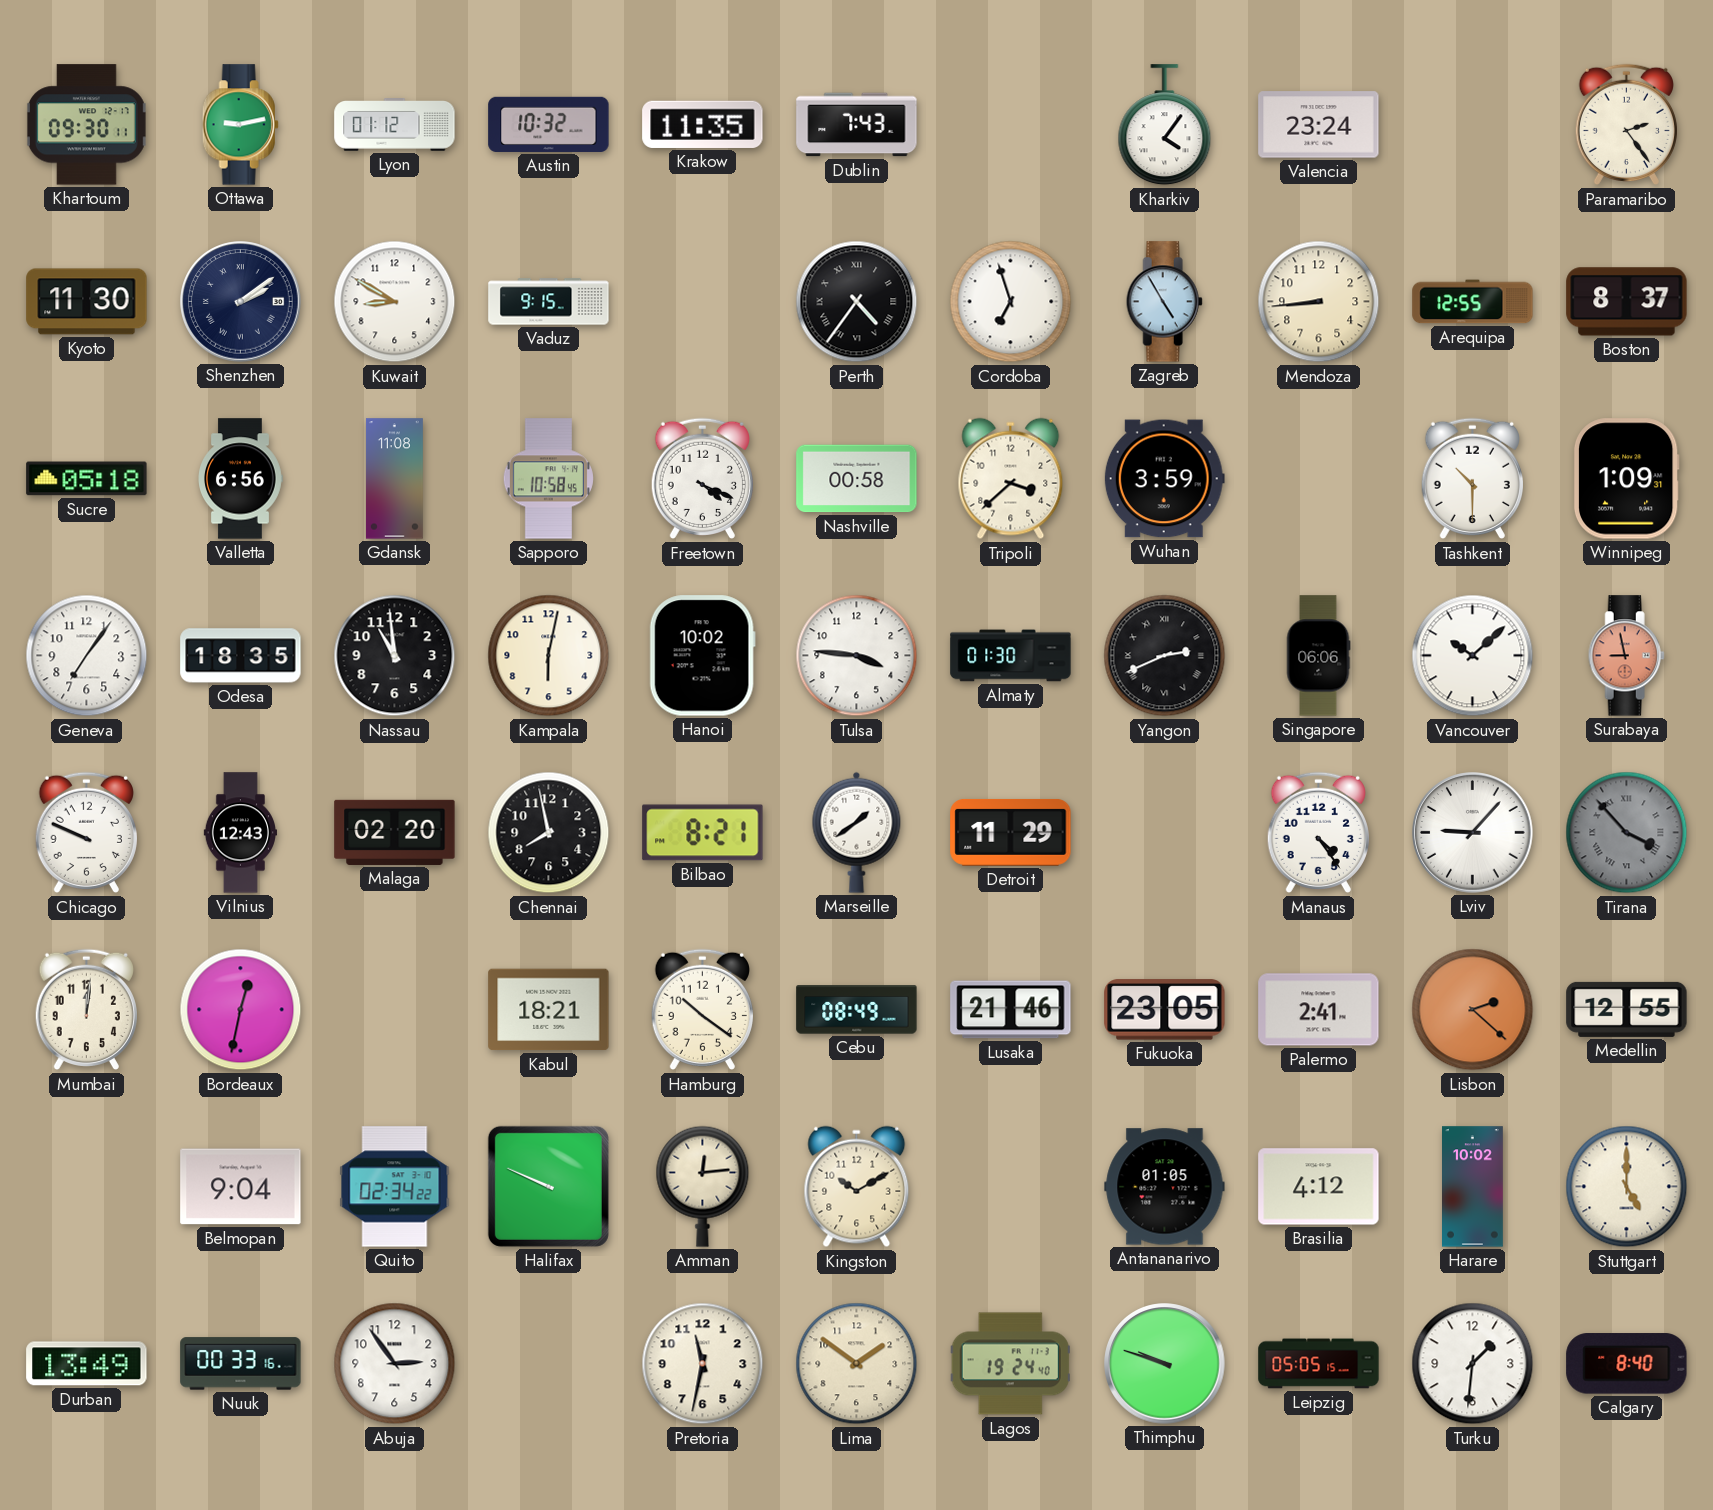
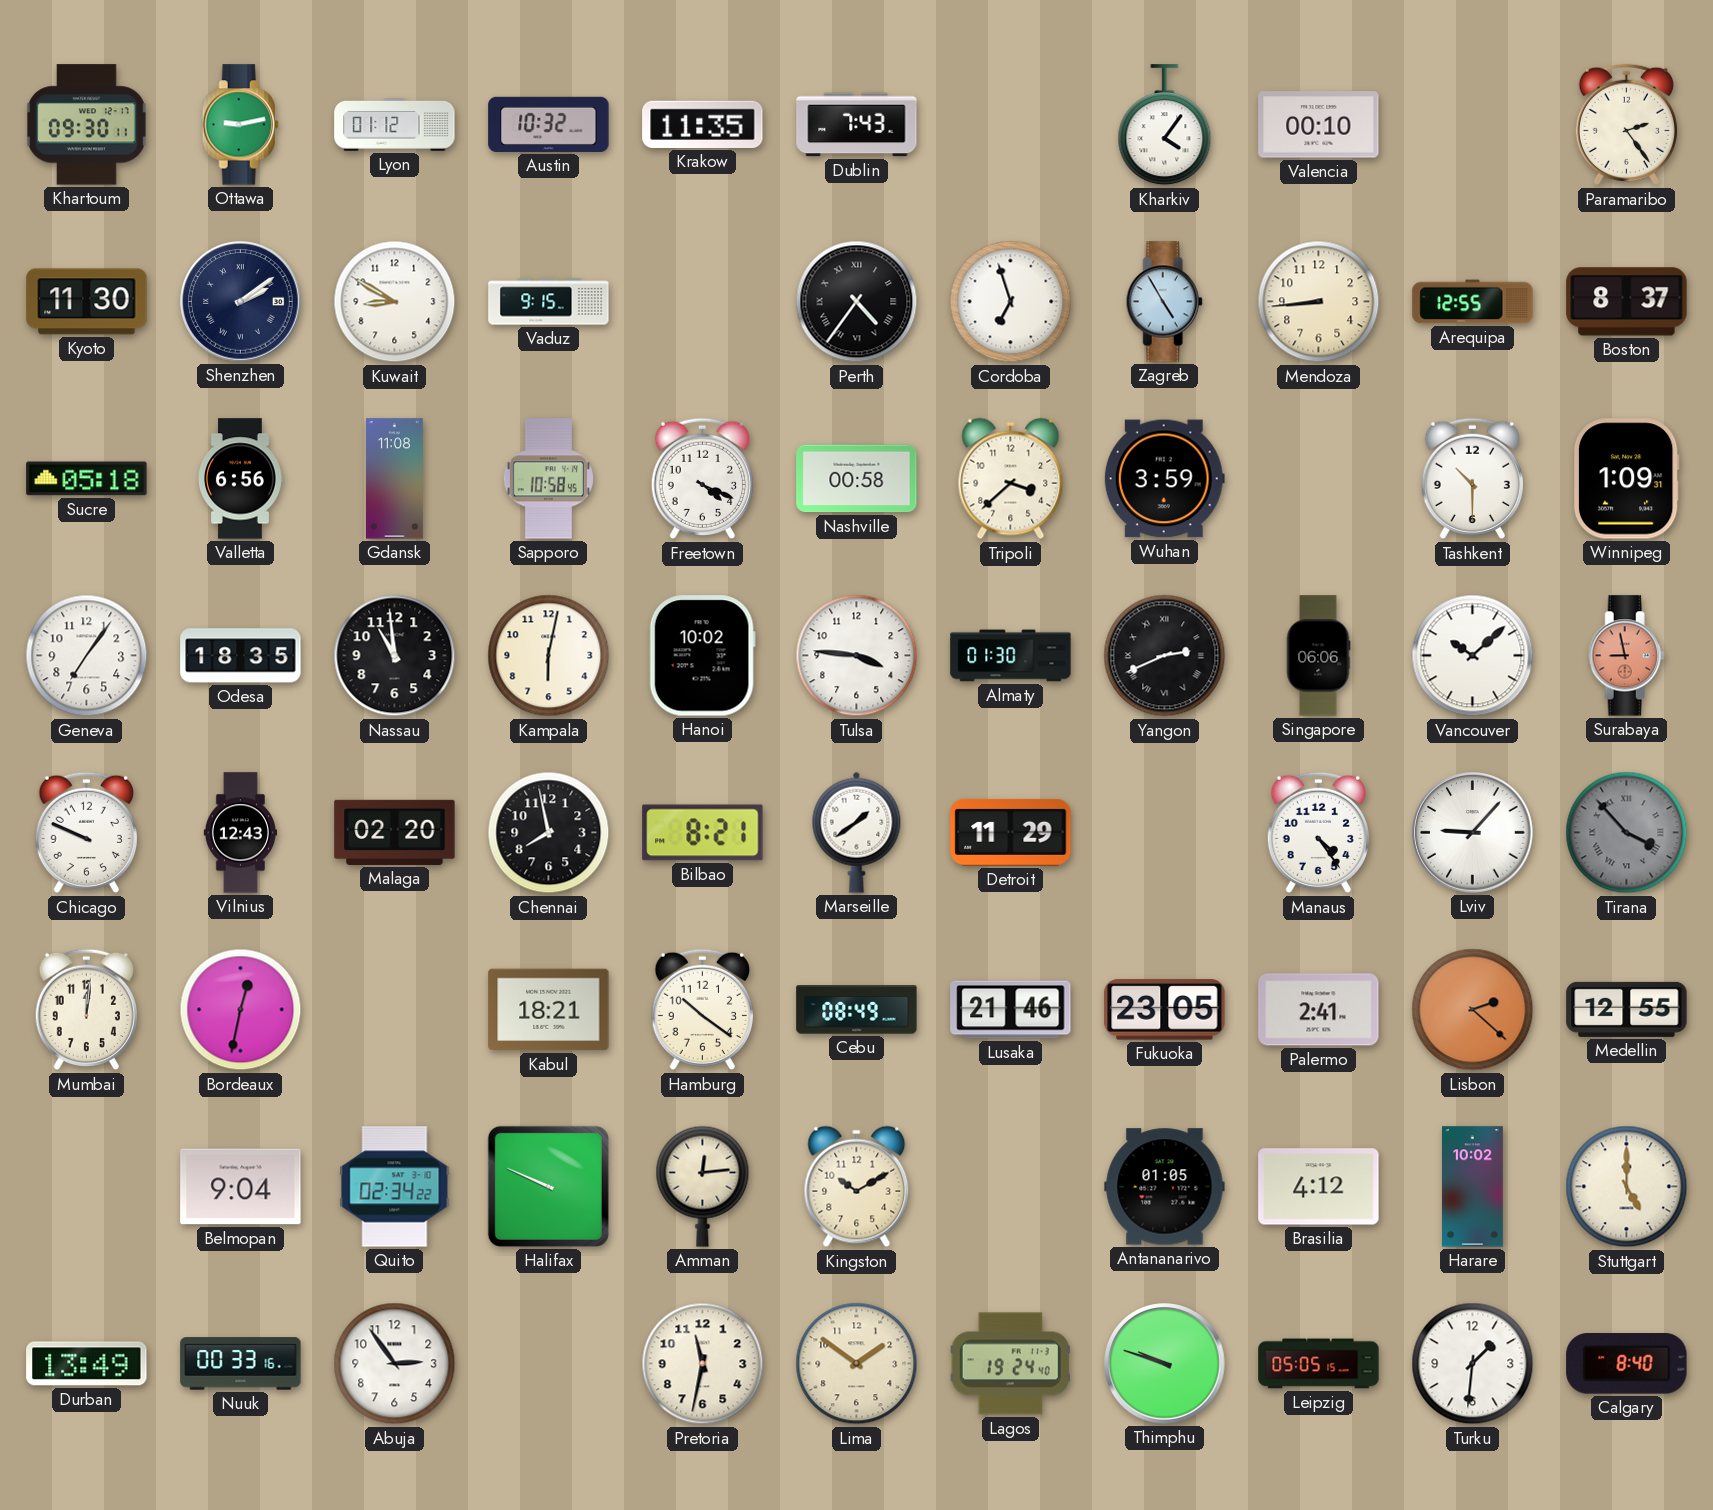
Valencia: 23:24 -> 00:10
